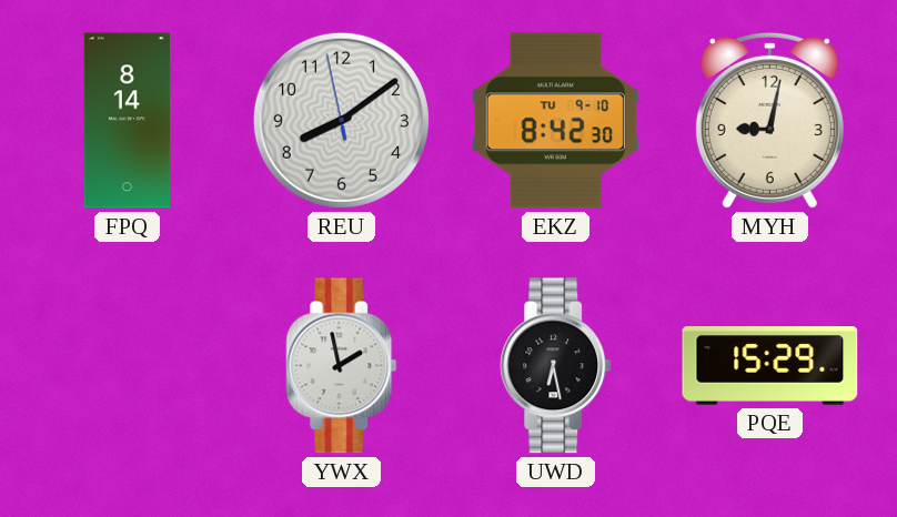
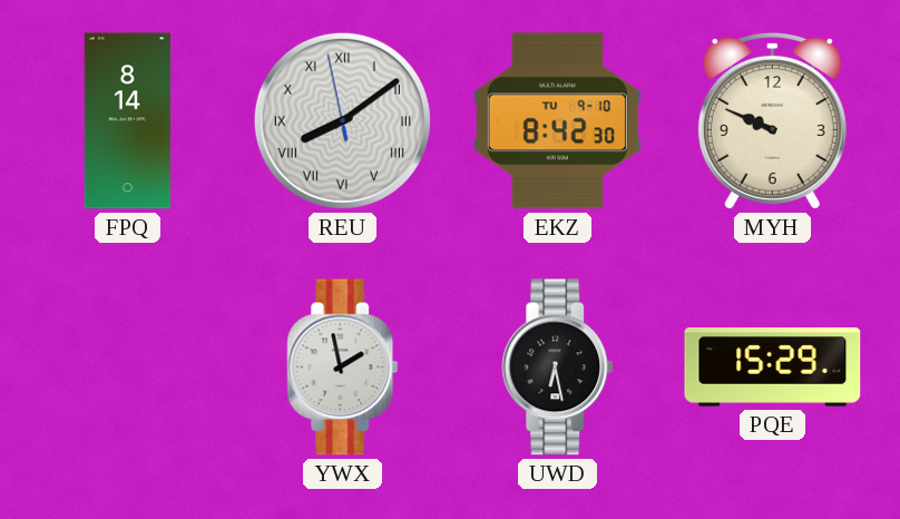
REU numerals: Arabic -> Roman
MYH: 9:02 -> 9:49
